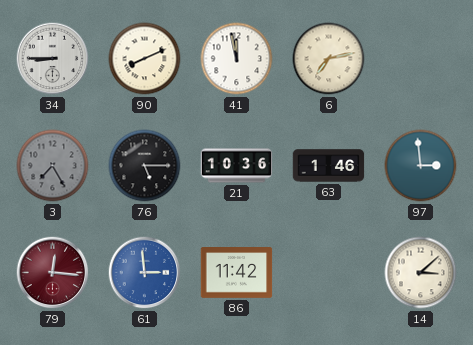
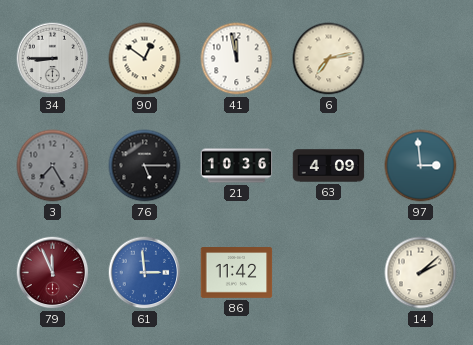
90: 8:11 -> 12:51
63: 1:46 -> 4:09
79: 12:16 -> 11:56
14: 3:08 -> 2:08
